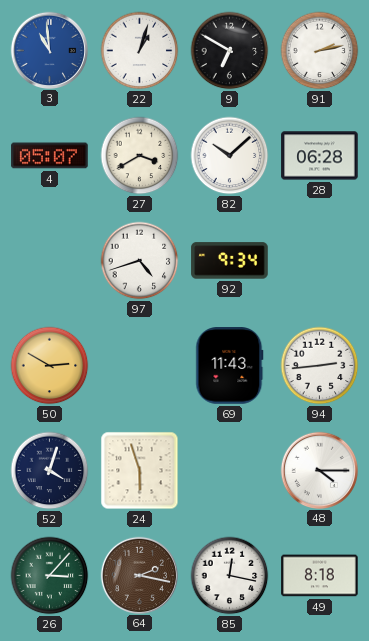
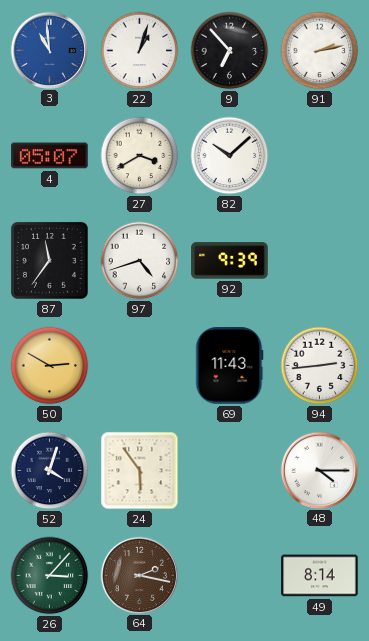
9: 6:50 -> 6:53
28: 06:28 -> none
87: none -> 11:36
92: 9:34 -> 9:39
24: 5:57 -> 5:54
85: 12:17 -> none
49: 8:18 -> 8:14
